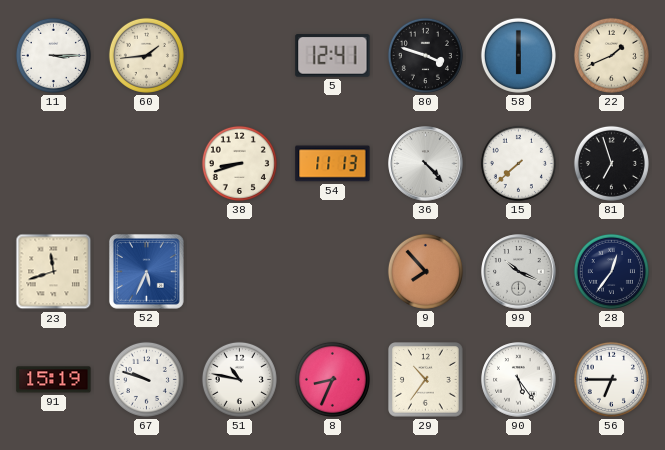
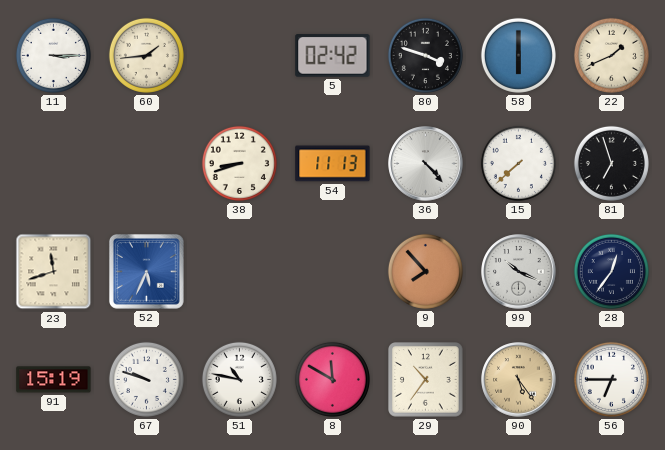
5: 12:41 -> 02:42
8: 8:34 -> 11:50
90 dial: white -> champagne
